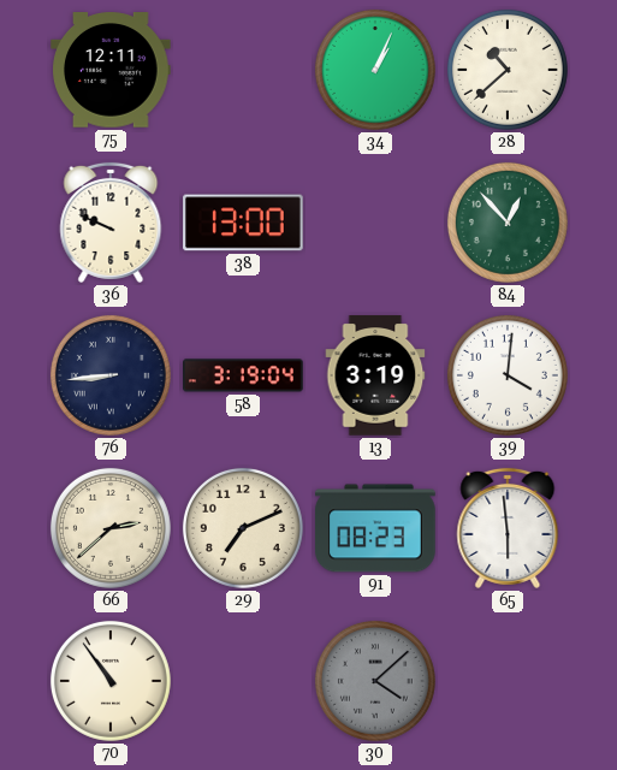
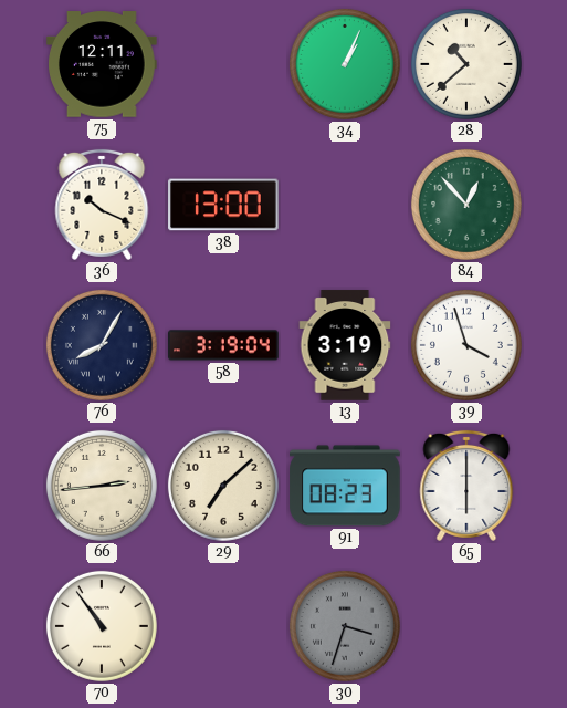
36: 9:49 -> 10:19
76: 8:44 -> 8:05
39: 4:01 -> 3:57
66: 2:38 -> 2:44
29: 7:11 -> 7:08
65: 5:59 -> 6:00
30: 4:08 -> 3:33
